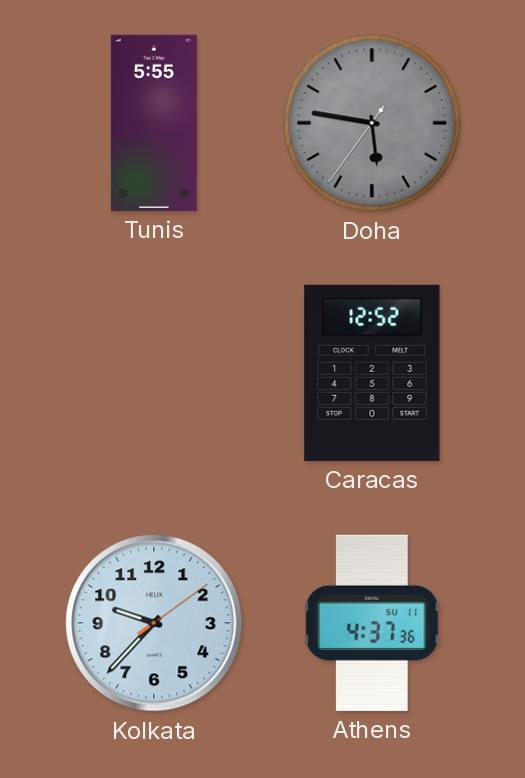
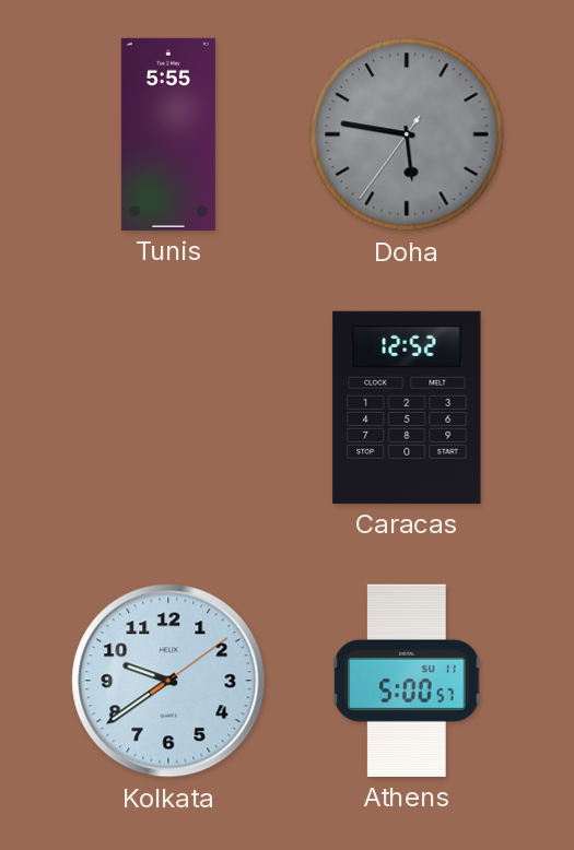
Kolkata: 9:37 -> 9:39
Athens: 4:37 -> 5:00
